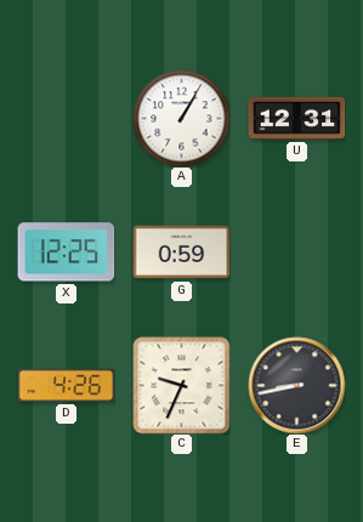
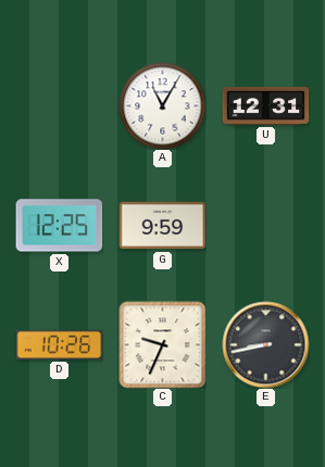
A: 1:05 -> 11:05
G: 0:59 -> 9:59
D: 4:26 -> 10:26
